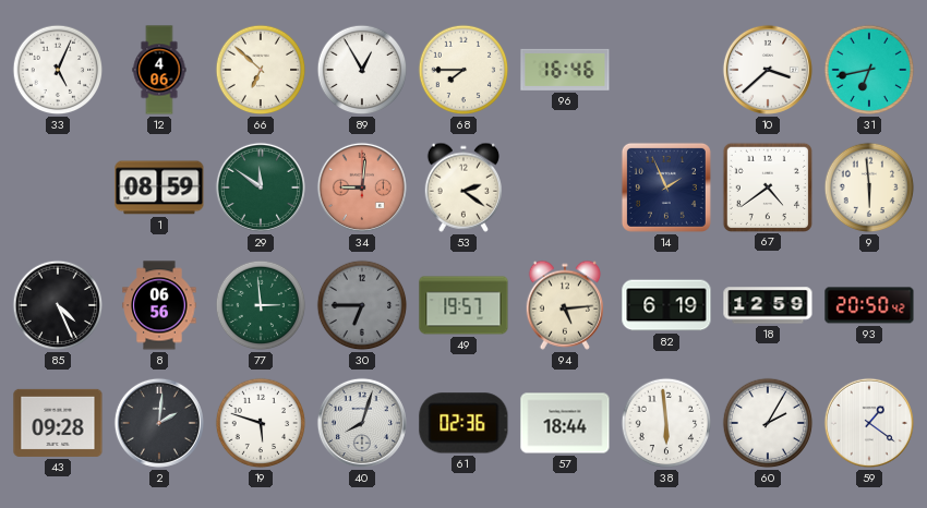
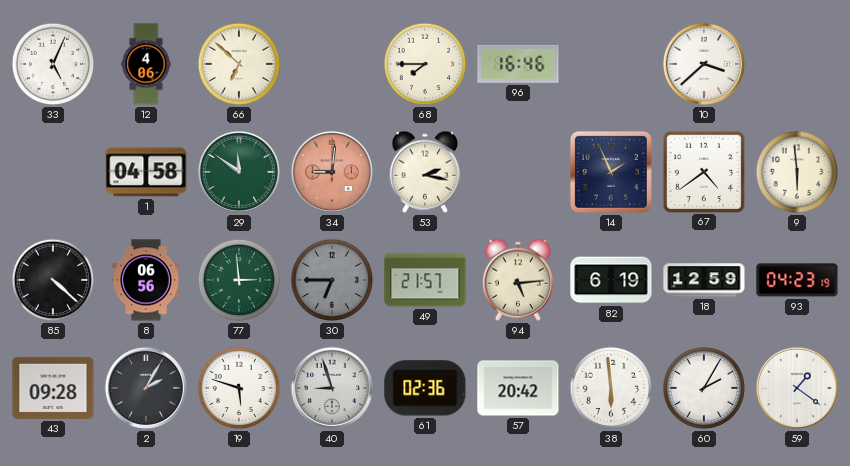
89: 12:55 -> none
31: 6:43 -> none
1: 08:59 -> 04:58
53: 2:21 -> 2:17
85: 4:26 -> 4:22
49: 19:57 -> 21:57
93: 20:50 -> 04:23
2: 2:01 -> 2:05
40: 8:03 -> 8:57
57: 18:44 -> 20:42
